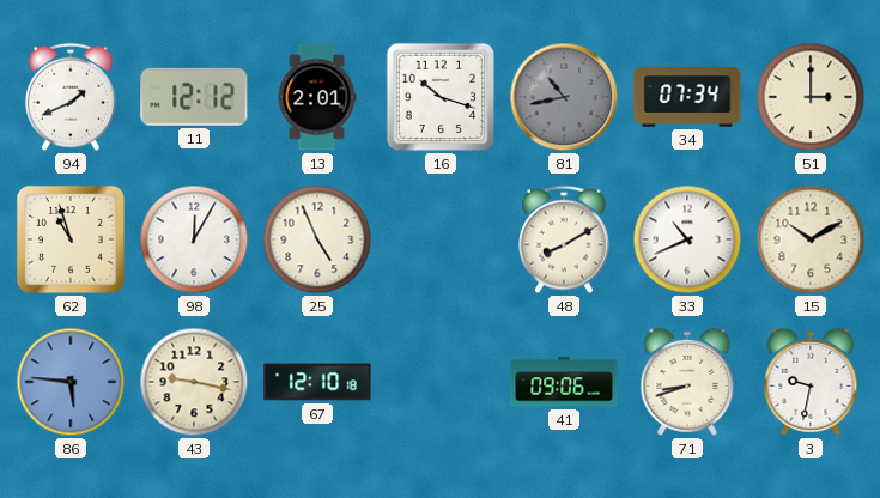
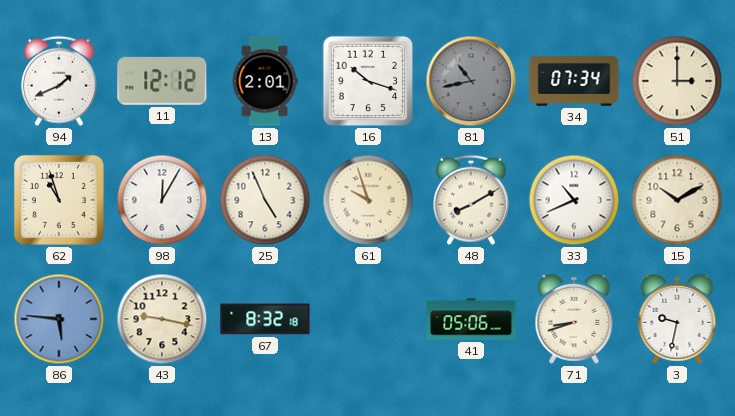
61: none -> 9:57
67: 12:10 -> 8:32
41: 09:06 -> 05:06
